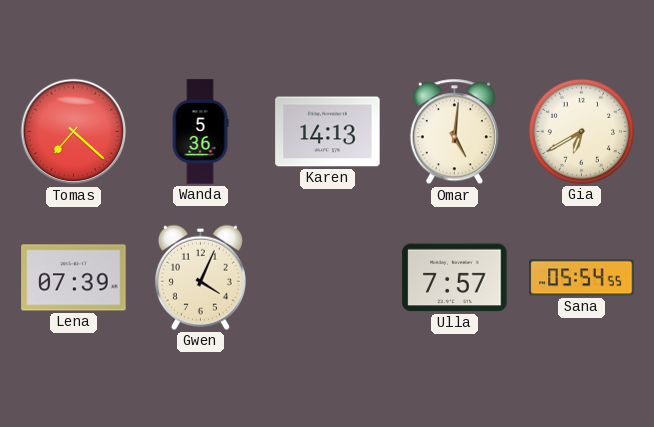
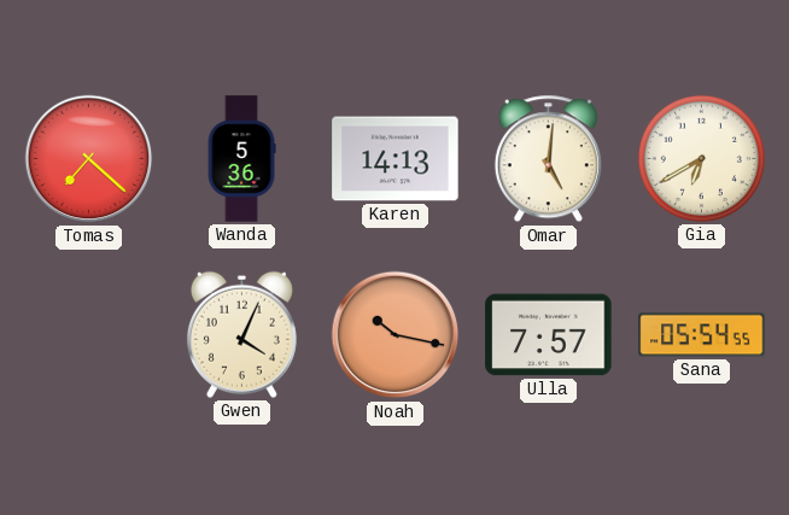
Lena: 07:39 -> none
Noah: none -> 10:17
